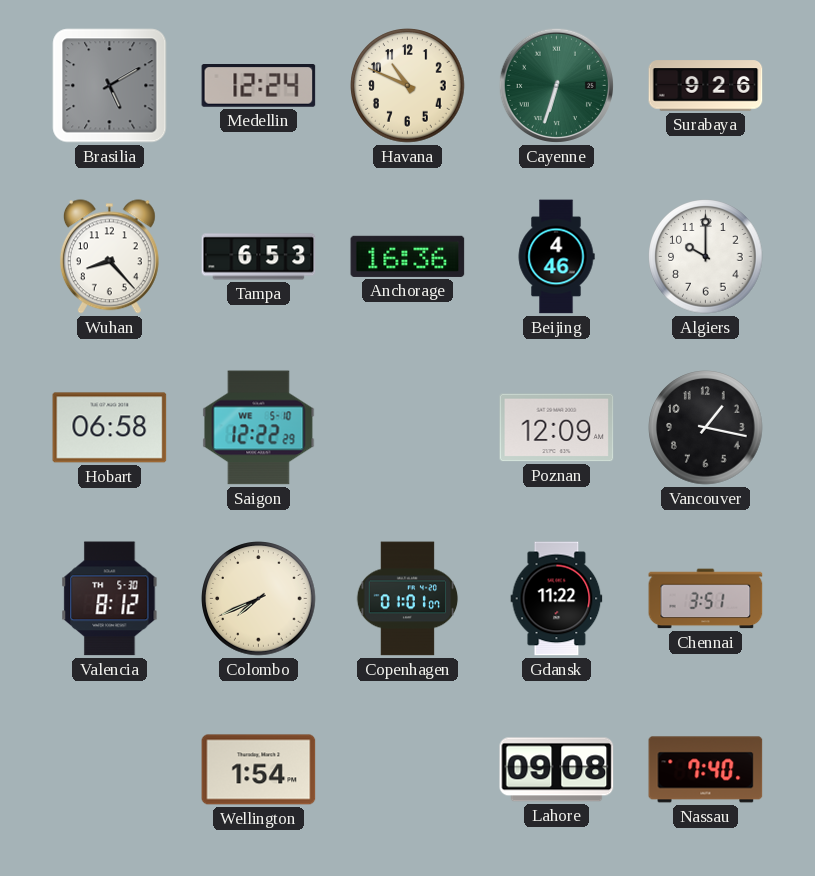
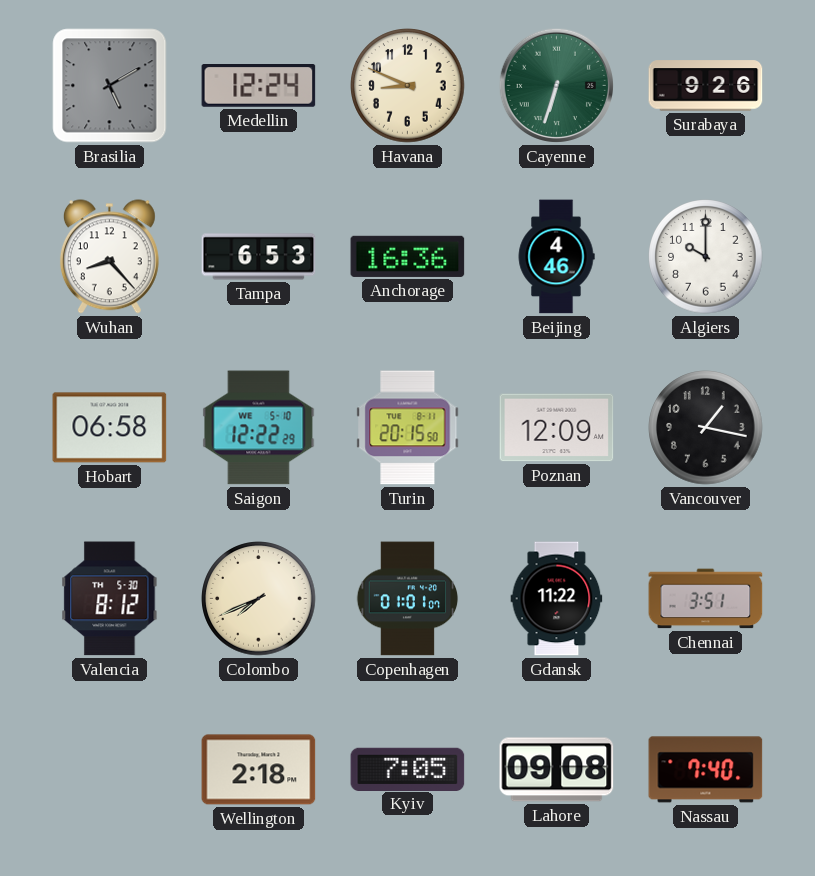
Havana: 10:49 -> 8:49
Turin: none -> 20:15
Wellington: 1:54 -> 2:18
Kyiv: none -> 7:05
